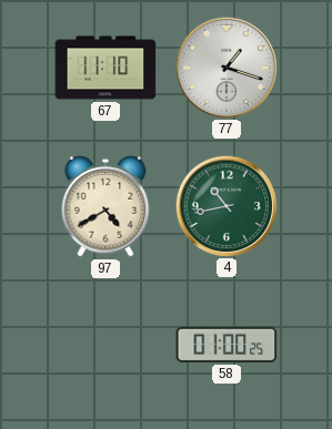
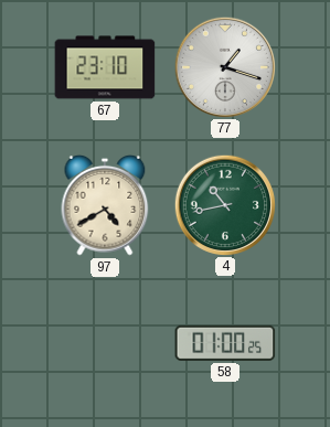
67: 11:10 -> 23:10
